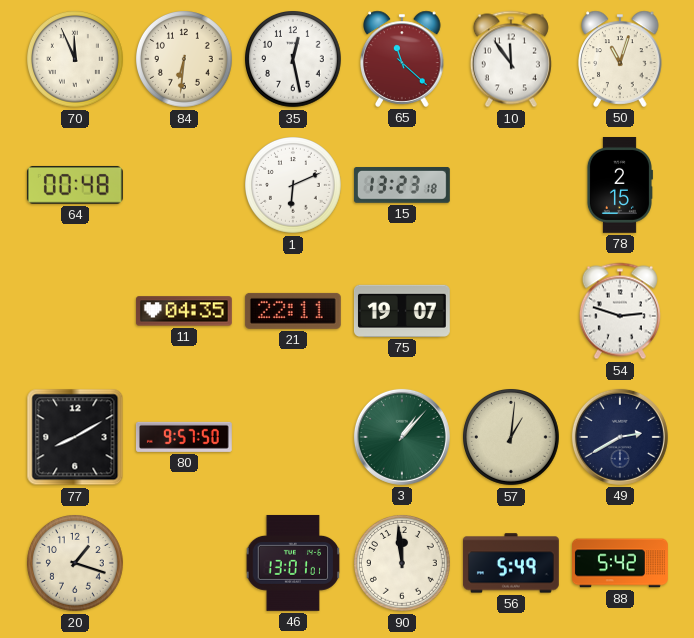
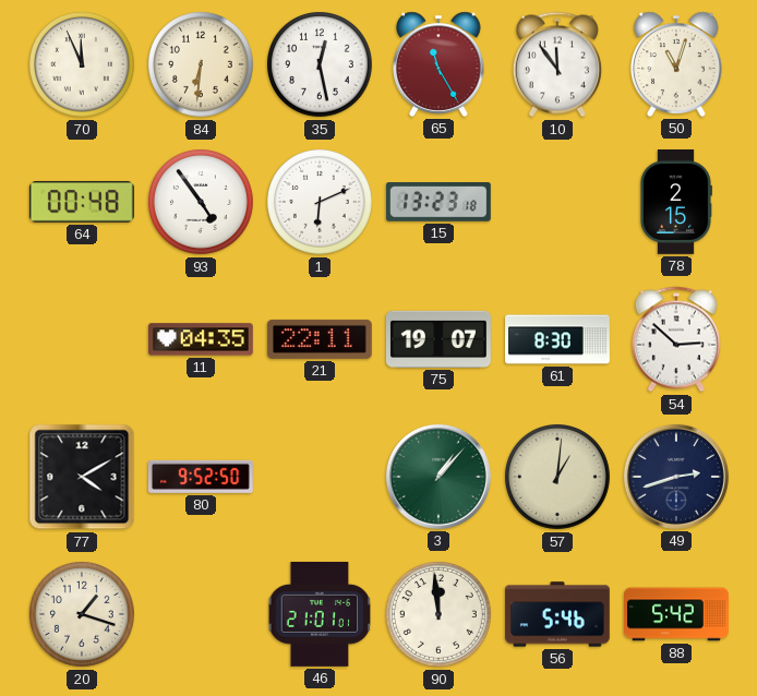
65: 11:22 -> 11:25
93: none -> 4:54
61: none -> 8:30
54: 2:48 -> 2:52
77: 8:10 -> 4:10
80: 9:57 -> 9:52
49: 2:40 -> 2:42
46: 13:01 -> 21:01
56: 5:49 -> 5:46
